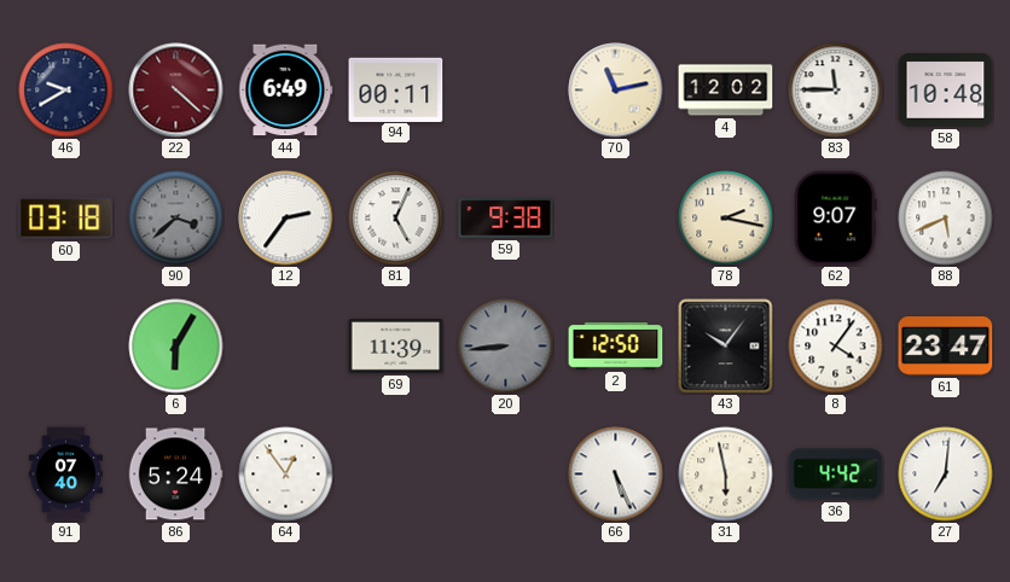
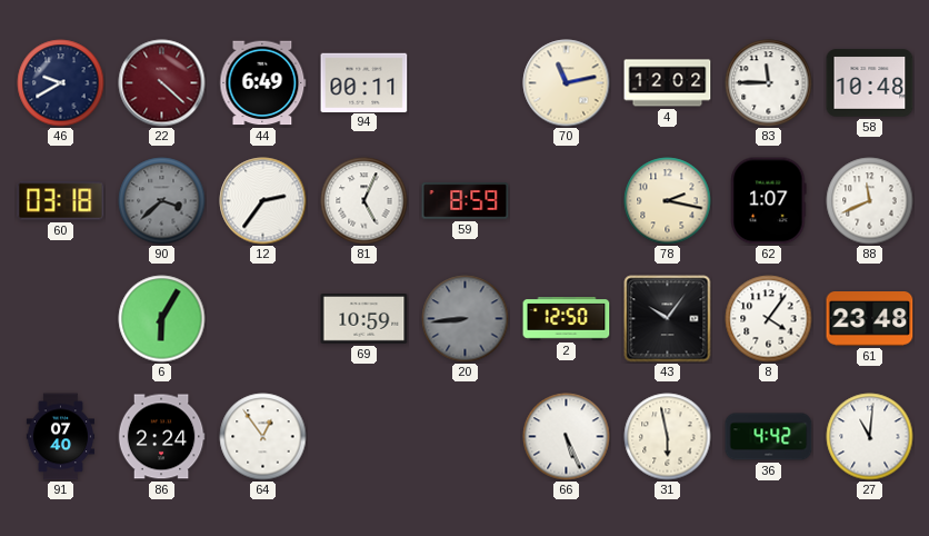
59: 9:38 -> 8:59
62: 9:07 -> 1:07
88: 5:41 -> 11:41
69: 11:39 -> 10:59
61: 23:47 -> 23:48
86: 5:24 -> 2:24
27: 7:01 -> 11:01
